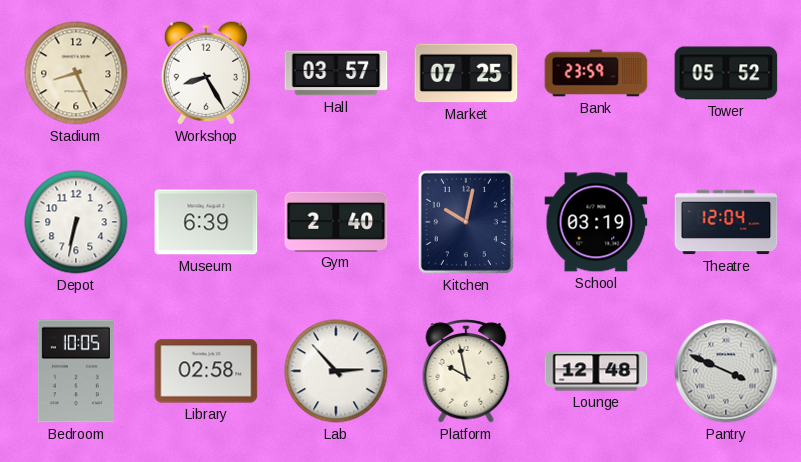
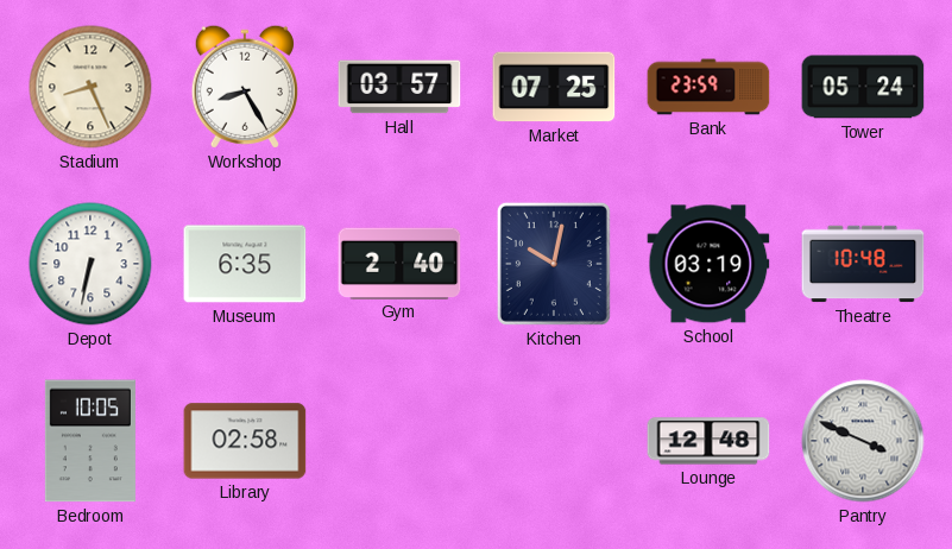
Tower: 05:52 -> 05:24
Museum: 6:39 -> 6:35
Theatre: 12:04 -> 10:48
Lab: 2:53 -> none
Platform: 9:58 -> none
